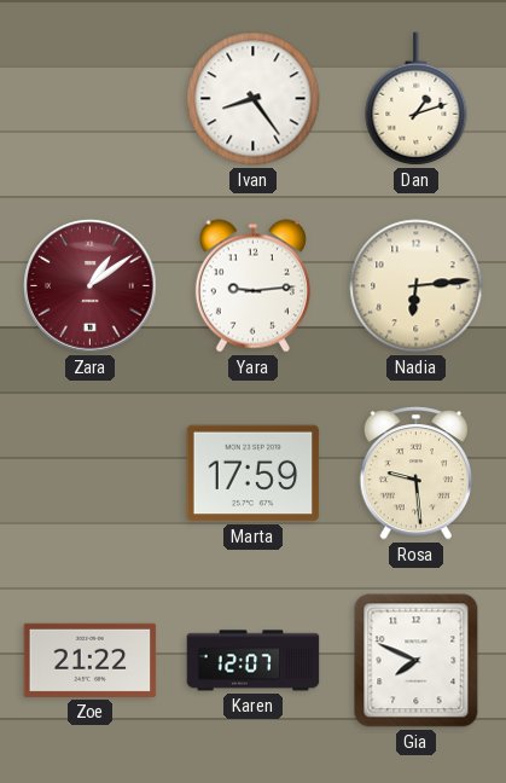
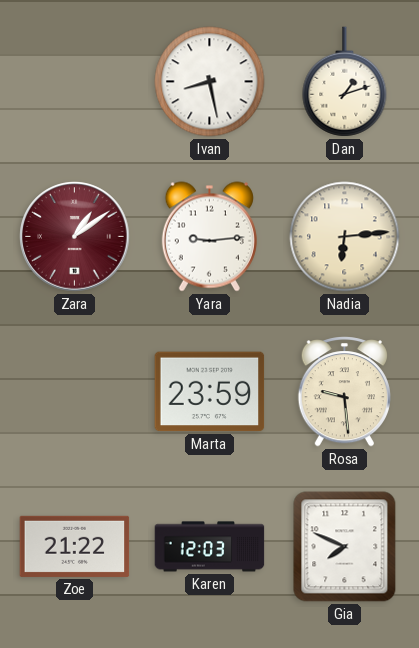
Ivan: 8:24 -> 8:28
Marta: 17:59 -> 23:59
Karen: 12:07 -> 12:03
